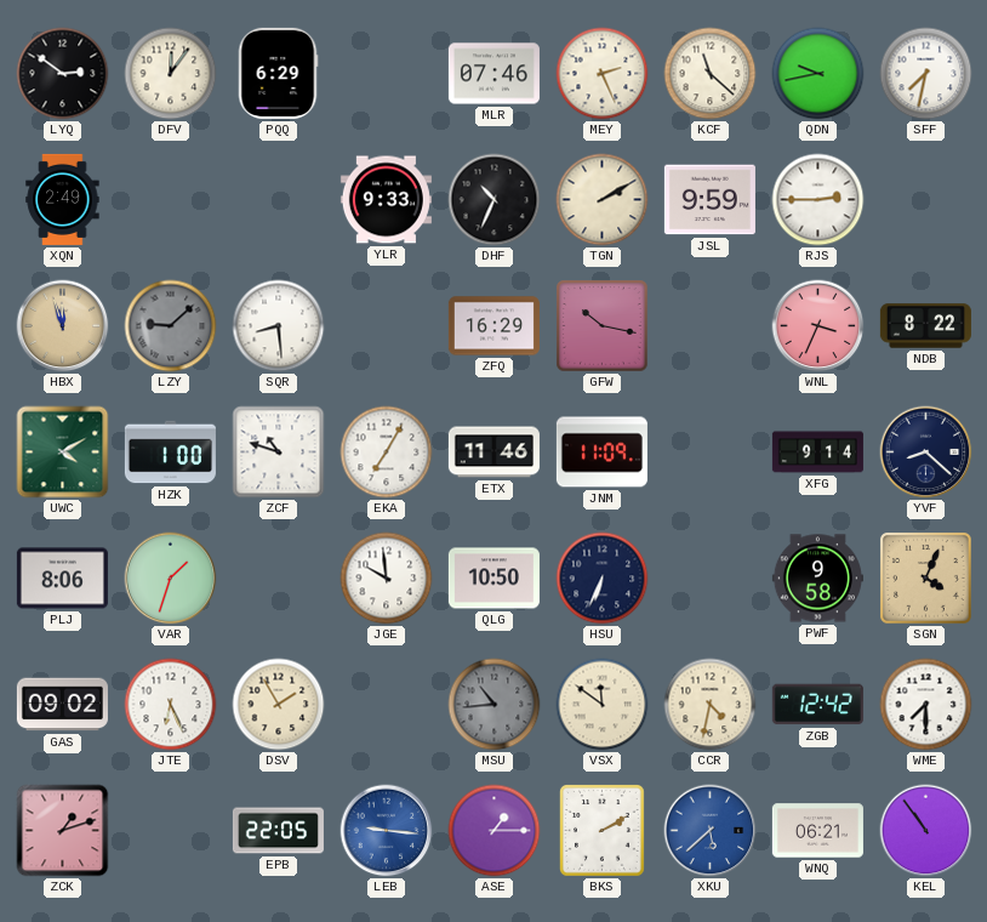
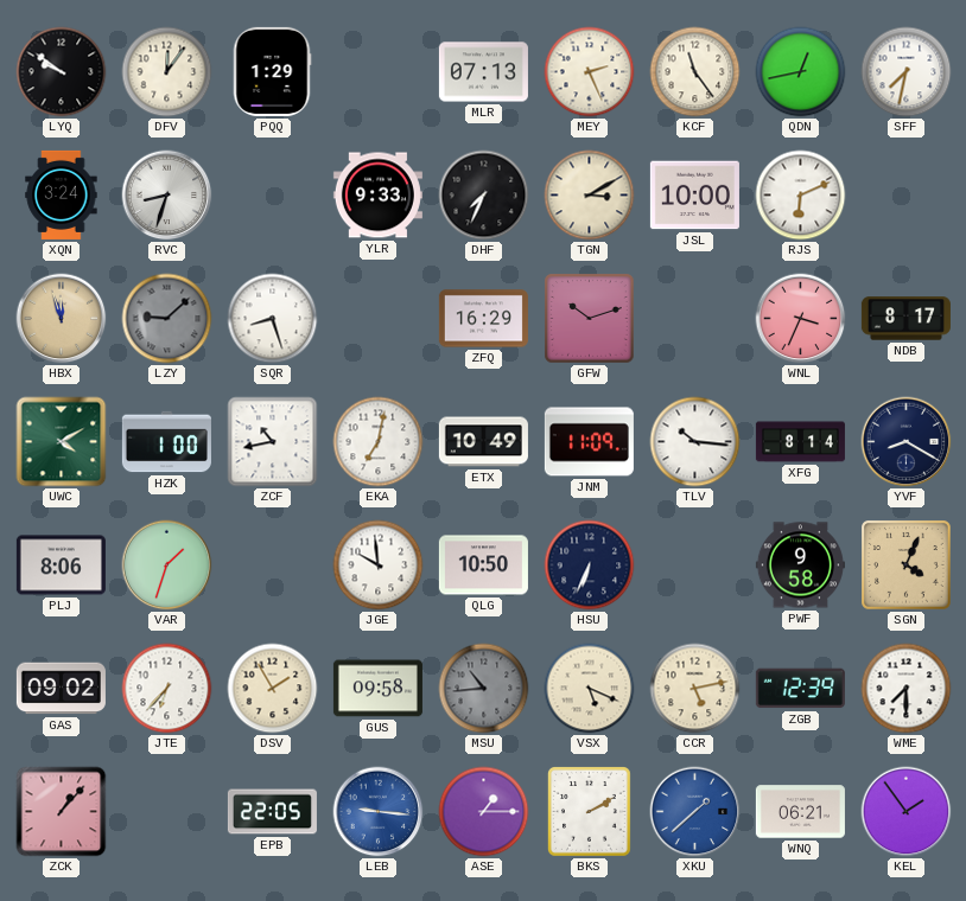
LYQ: 2:51 -> 9:51
PQQ: 6:29 -> 1:29
MLR: 07:46 -> 07:13
KCF: 11:22 -> 11:24
QDN: 9:43 -> 12:43
XQN: 2:49 -> 3:24
RVC: none -> 8:33
DHF: 10:34 -> 7:34
TGN: 2:10 -> 3:10
JSL: 9:59 -> 10:00
RJS: 2:45 -> 6:11
SQR: 8:29 -> 8:27
GFW: 10:17 -> 10:12
NDB: 8:22 -> 8:17
ZCF: 10:48 -> 10:43
EKA: 7:05 -> 7:02
ETX: 11:46 -> 10:49
TLV: none -> 10:16
XFG: 9:14 -> 8:14
YVF: 8:22 -> 8:20
JTE: 6:26 -> 6:37
GUS: none -> 09:58
VSX: 11:51 -> 5:19
CCR: 4:32 -> 5:13
ZGB: 12:42 -> 12:39
ZCK: 1:12 -> 1:07
XKU: 5:38 -> 1:38
KEL: 10:54 -> 1:54
